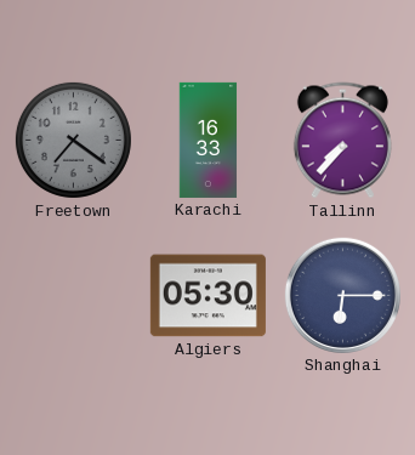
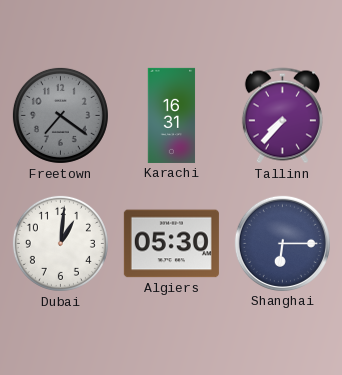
Karachi: 16:33 -> 16:31
Dubai: none -> 1:01
